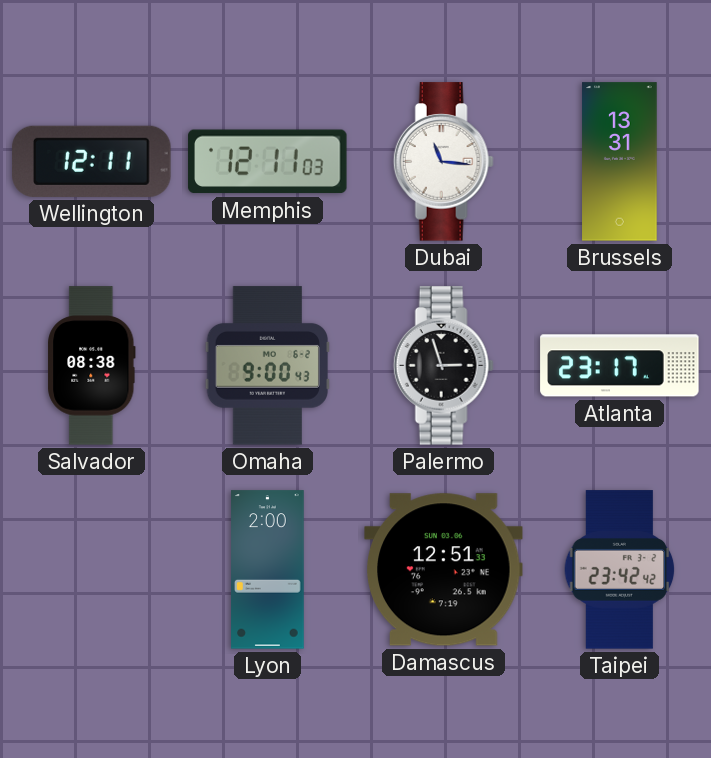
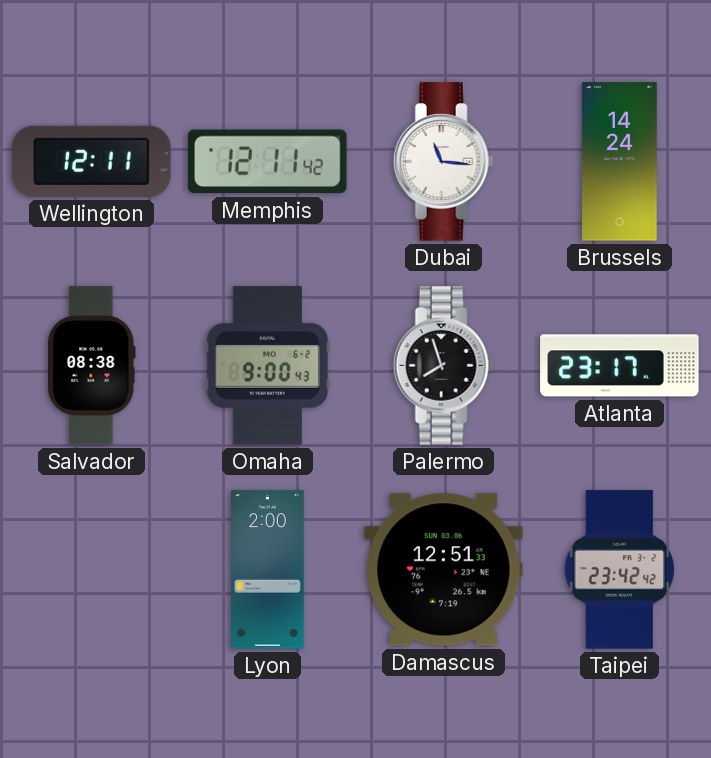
Memphis: 12:11:03 -> 12:11:42
Brussels: 13:31 -> 14:24
Palermo: 2:57 -> 7:57
